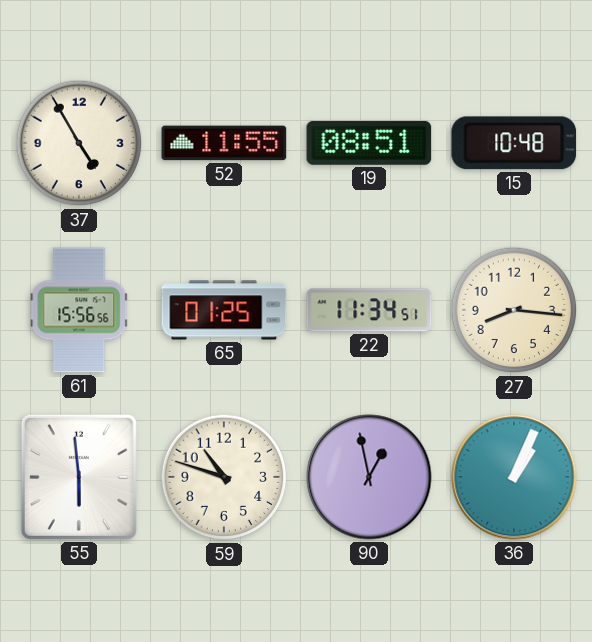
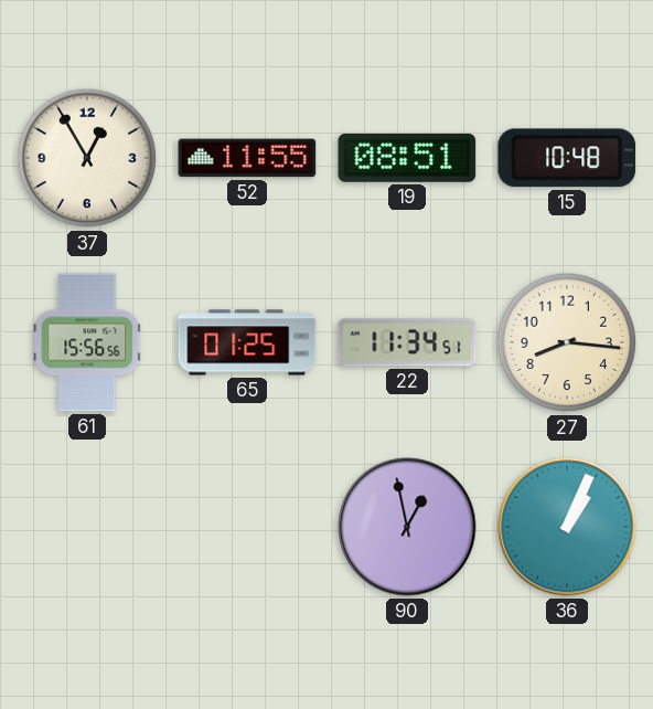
37: 4:55 -> 12:55
55: 5:59 -> none
59: 10:48 -> none
